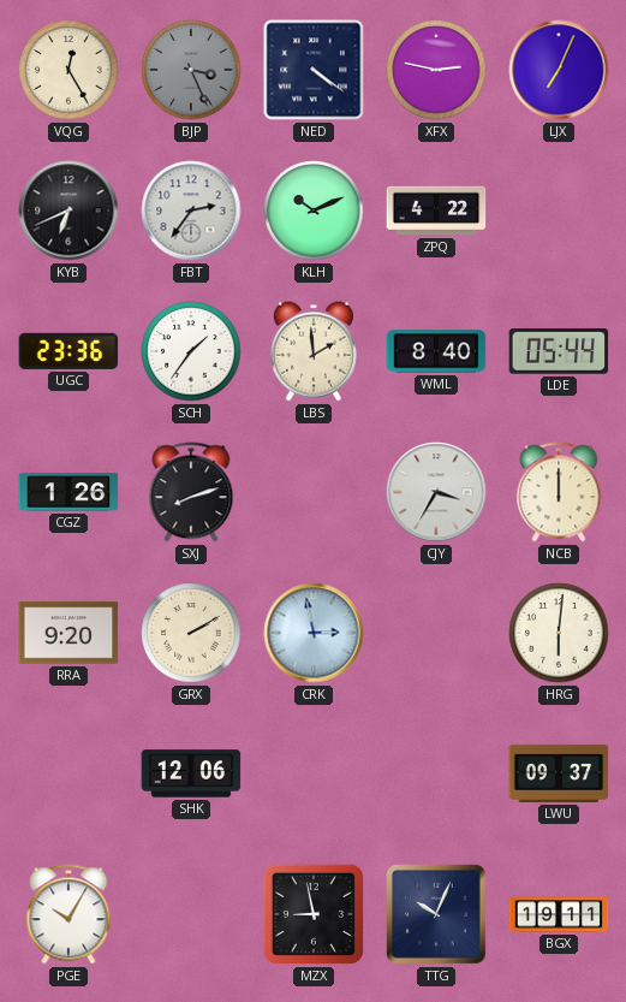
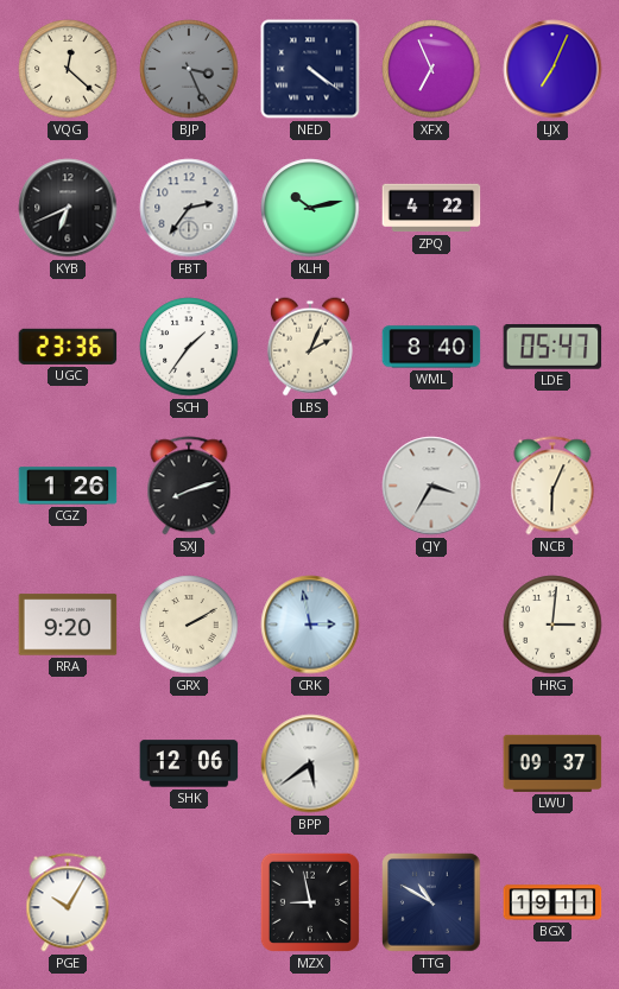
VQG: 12:25 -> 12:22
XFX: 2:47 -> 6:56
KLH: 10:11 -> 10:13
LBS: 1:59 -> 2:04
LDE: 05:44 -> 05:47
NCB: 12:00 -> 6:04
HRG: 6:01 -> 3:01
BPP: none -> 5:39
TTG: 10:04 -> 10:50
